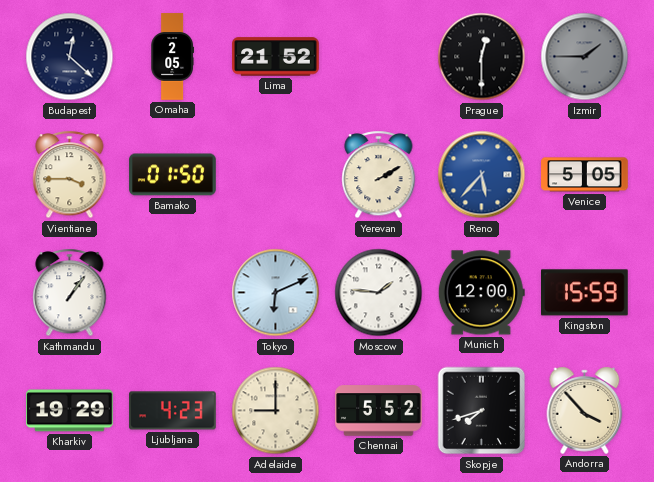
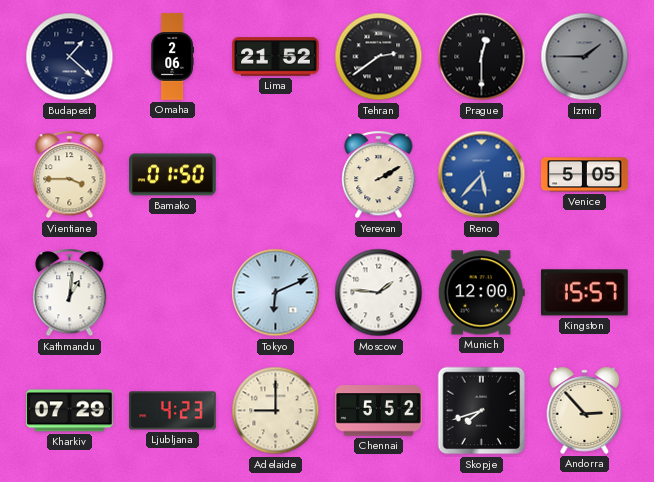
Budapest: 12:22 -> 1:22
Omaha: 2:05 -> 2:06
Tehran: none -> 2:39
Kathmandu: 1:06 -> 1:01
Kingston: 15:59 -> 15:57
Kharkiv: 19:29 -> 07:29
Andorra: 3:53 -> 2:53
